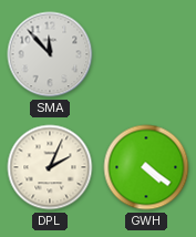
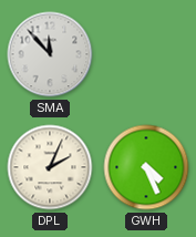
GWH: 4:21 -> 4:26
